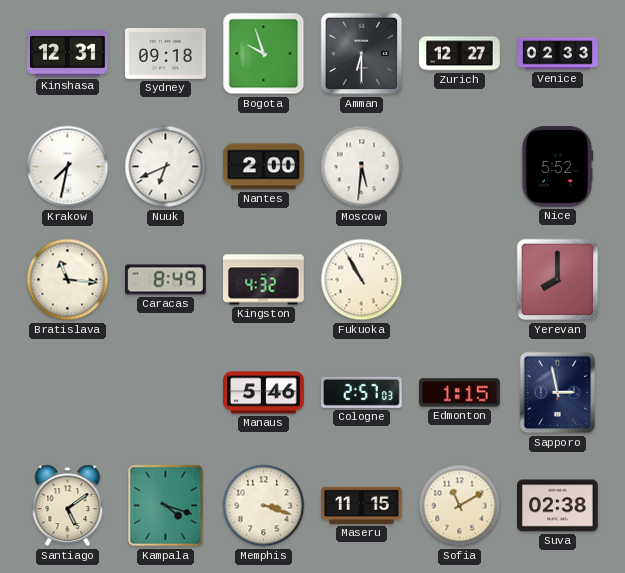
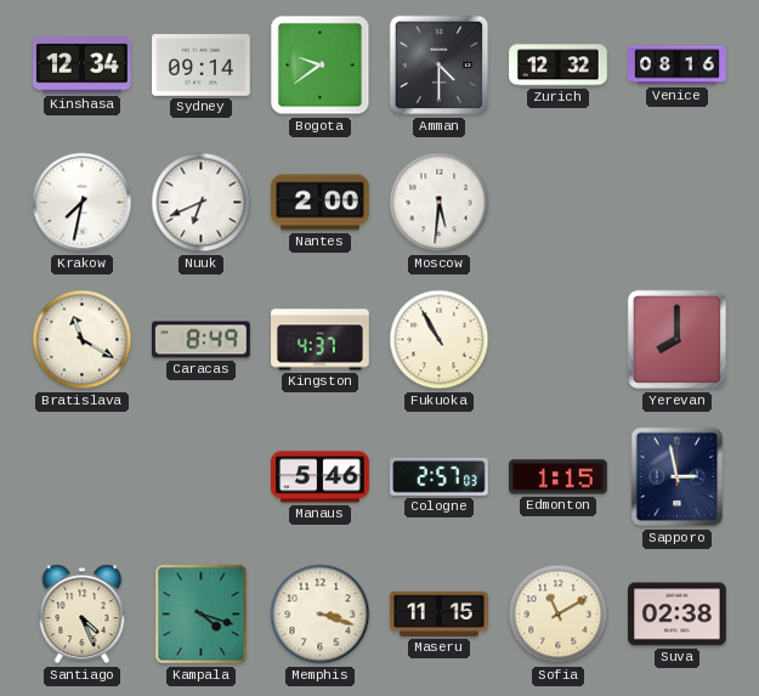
Kinshasa: 12:31 -> 12:34
Sydney: 09:18 -> 09:14
Bogota: 9:57 -> 9:39
Amman: 6:30 -> 4:30
Zurich: 12:27 -> 12:32
Venice: 02:33 -> 08:16
Nice: 5:52 -> none
Bratislava: 11:16 -> 11:20
Kingston: 4:32 -> 4:37
Santiago: 5:09 -> 4:26
